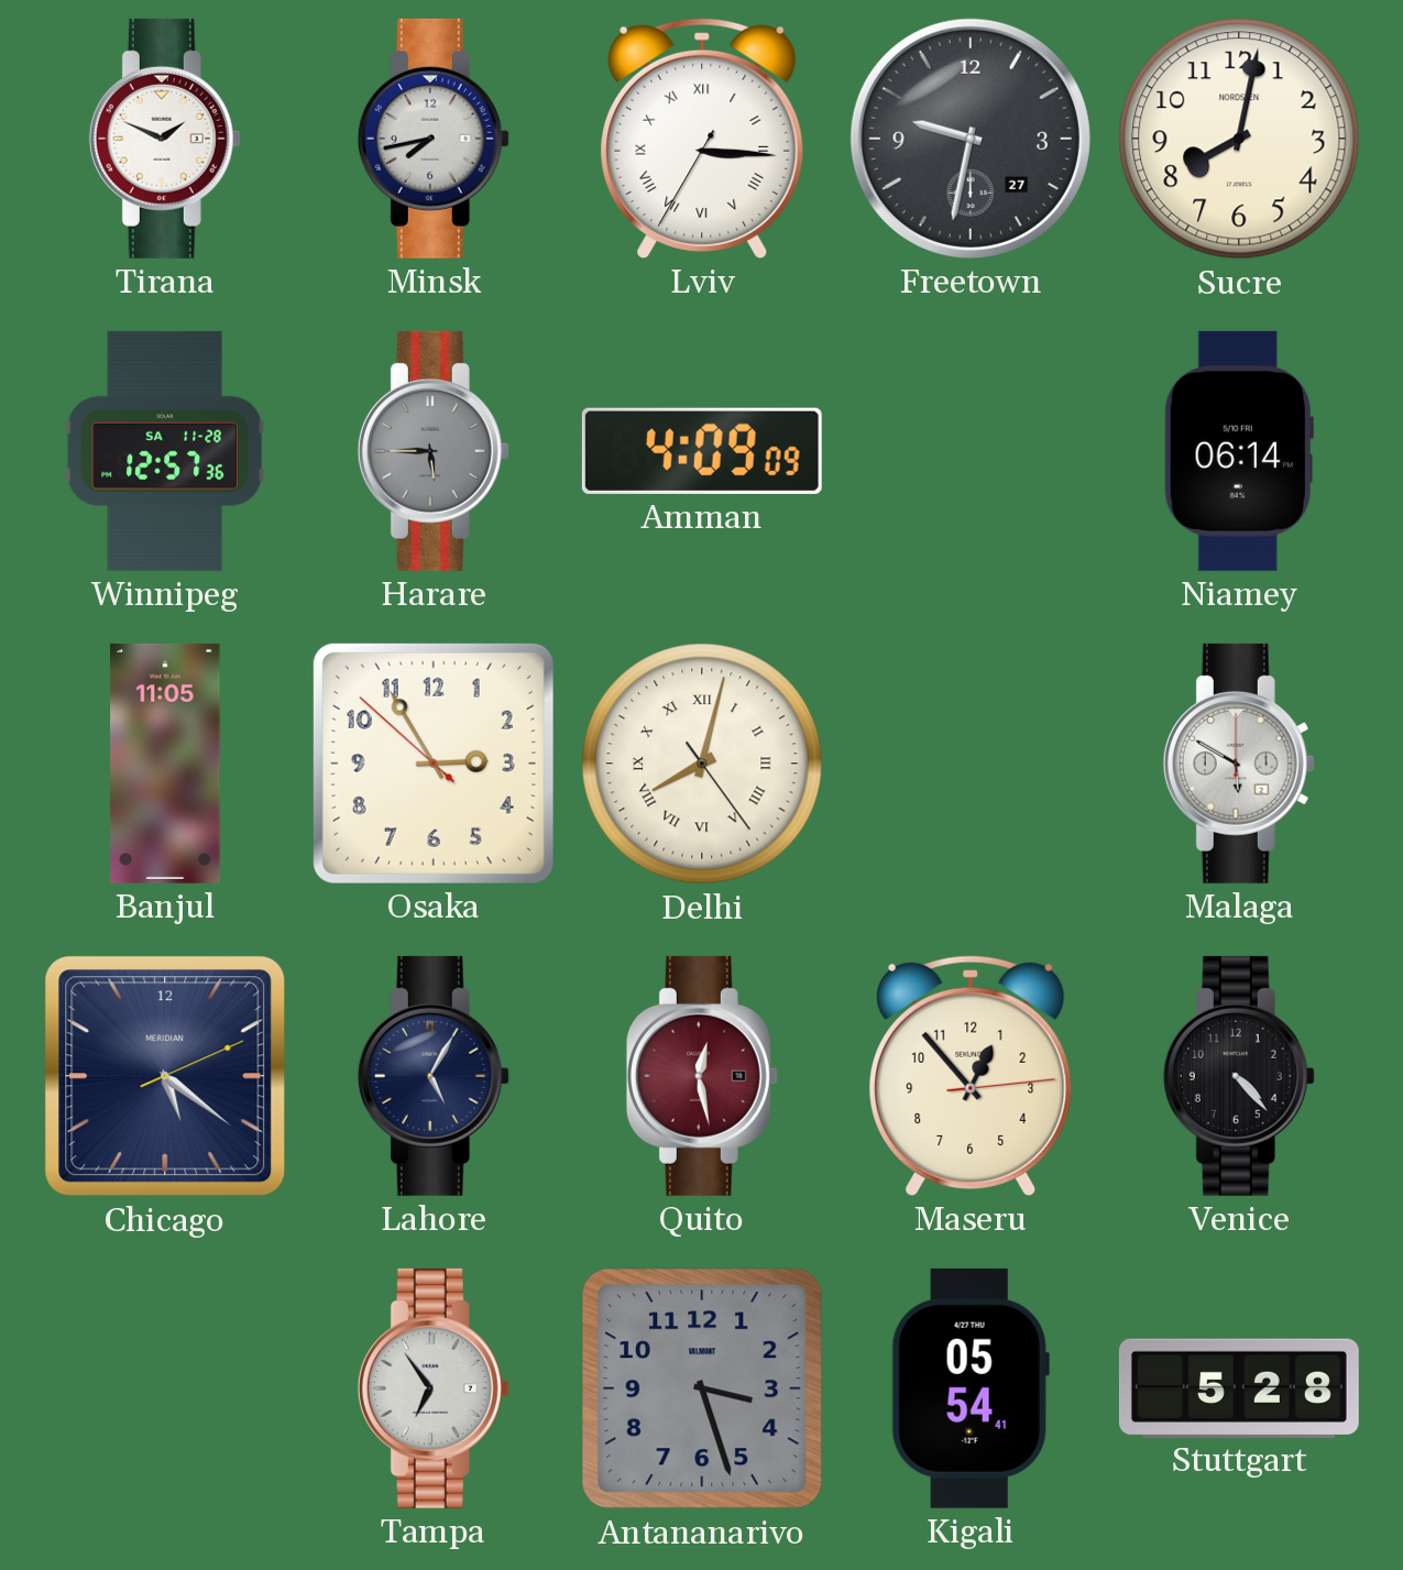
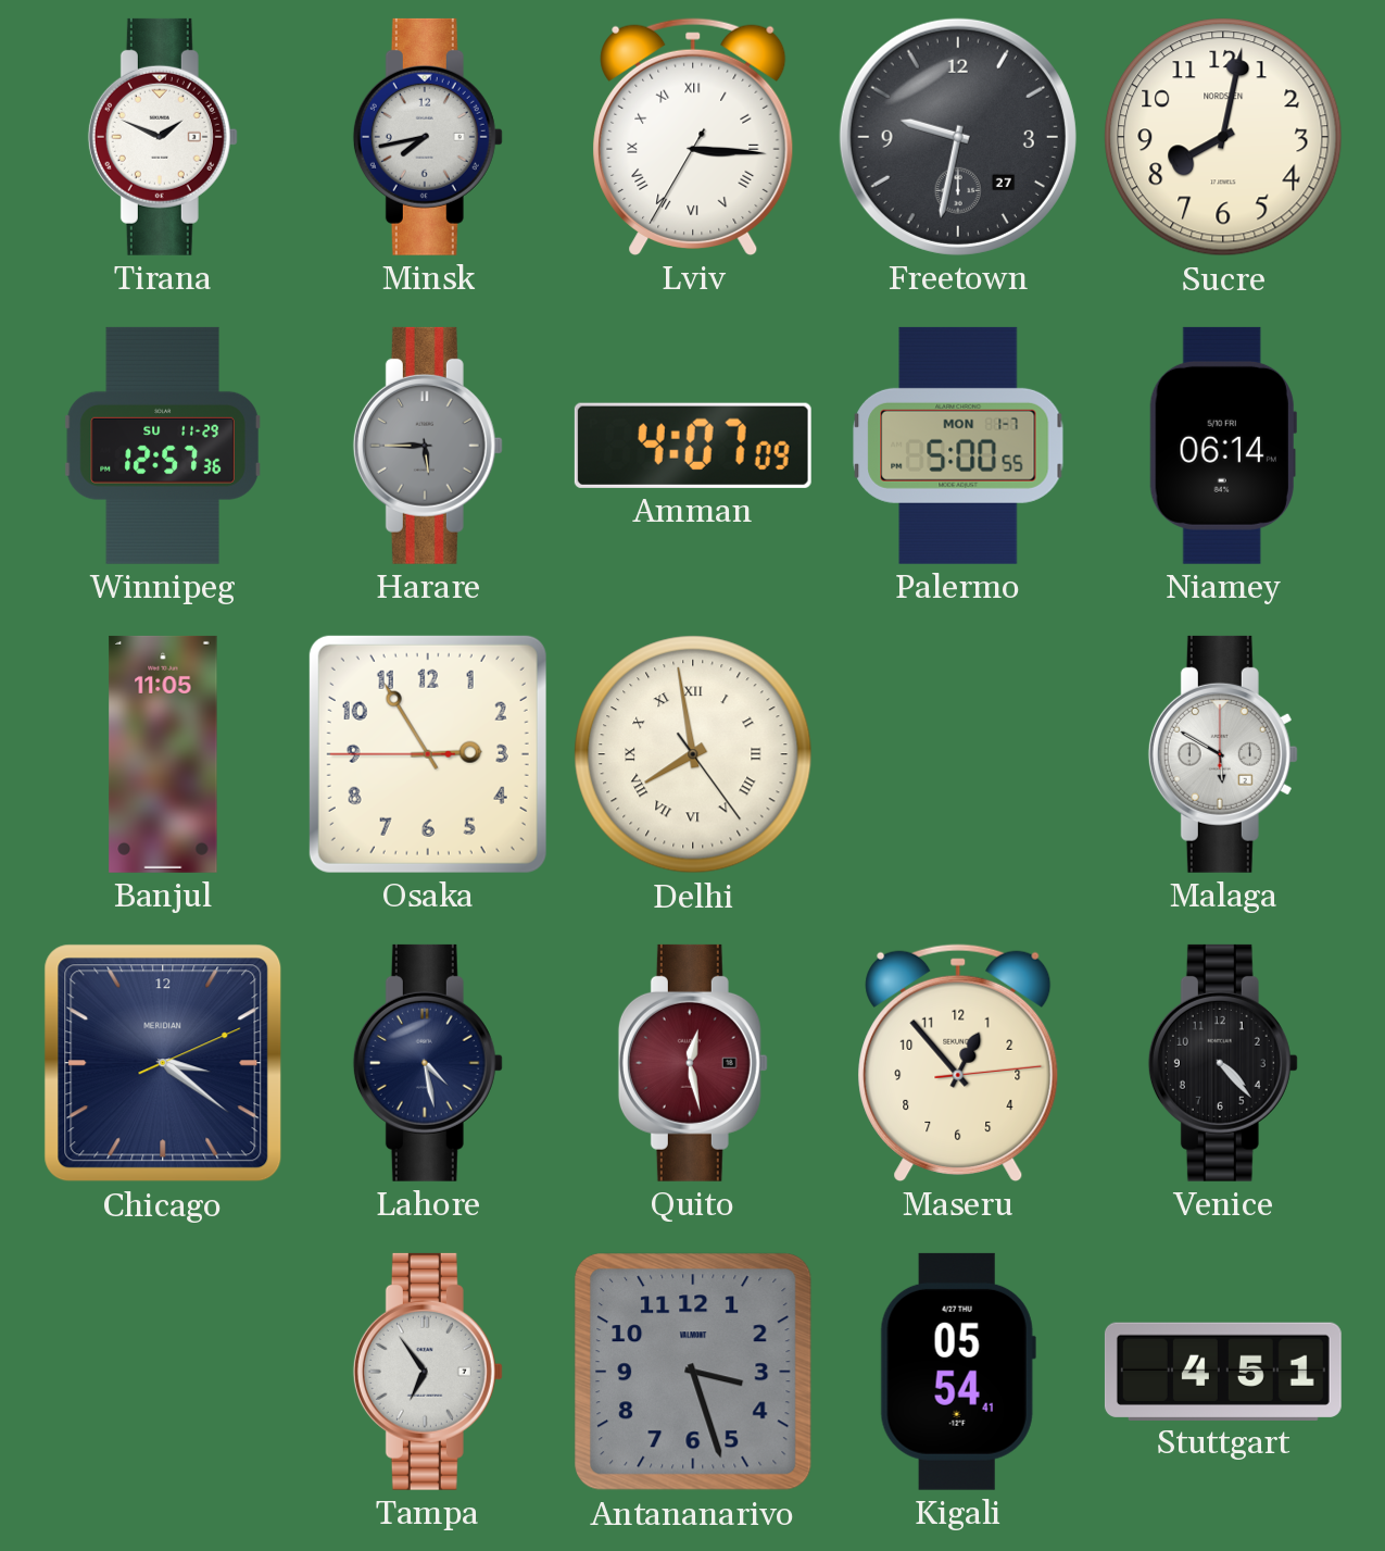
Winnipeg date: SA 11-28 -> SU 11-29
Amman: 4:09 -> 4:07
Palermo: none -> 5:00
Osaka: 2:54:52 -> 2:54:45
Delhi: 8:02 -> 7:58
Chicago: 5:21 -> 3:21
Lahore: 5:05 -> 4:28
Stuttgart: 5:28 -> 4:51
